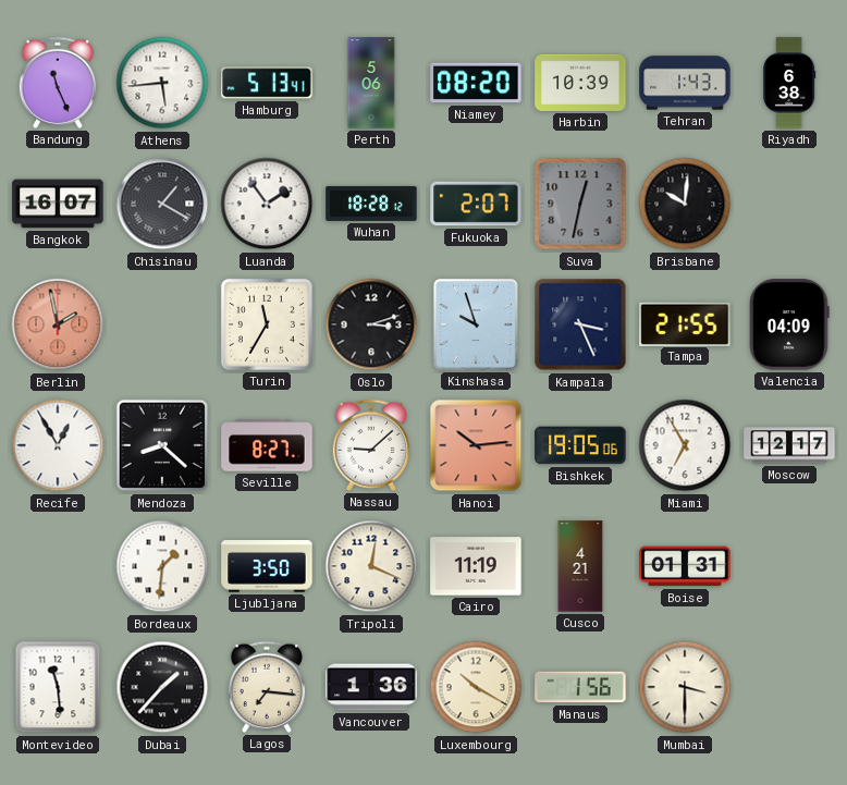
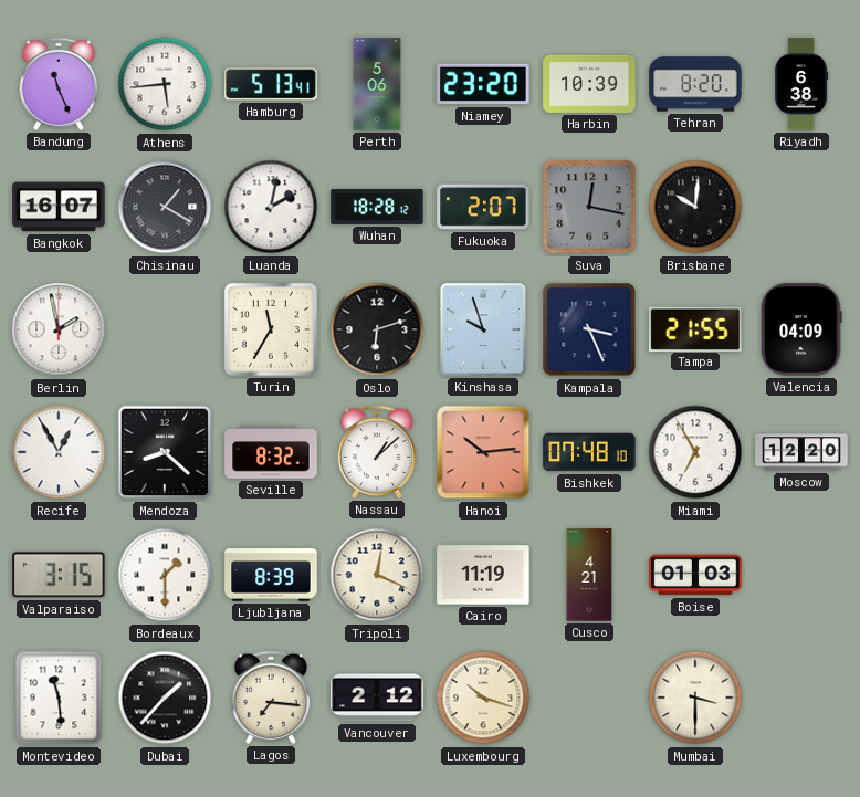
Niamey: 08:20 -> 23:20
Tehran: 1:43 -> 8:20
Luanda: 1:54 -> 2:02
Suva: 12:32 -> 12:17
Berlin dial: salmon -> white
Oslo: 3:12 -> 6:12
Seville: 8:27 -> 8:32
Nassau: 9:08 -> 1:08
Bishkek: 19:05 -> 07:48
Moscow: 12:17 -> 12:20
Valparaiso: none -> 3:15
Bordeaux: 1:31 -> 1:30
Ljubljana: 3:50 -> 8:39
Boise: 01:31 -> 01:03
Vancouver: 1:36 -> 2:12
Luxembourg: 10:20 -> 10:18
Manaus: 1:56 -> none
